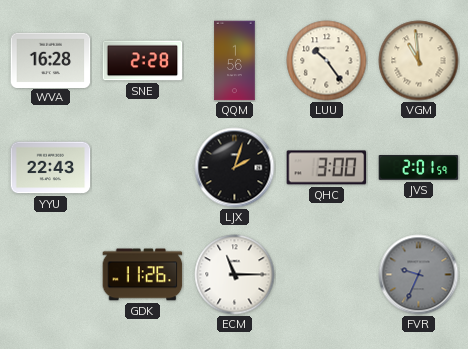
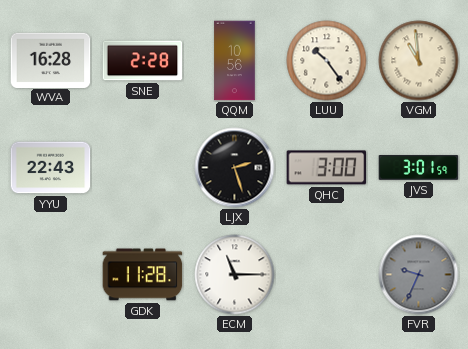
QQM: 1:56 -> 10:56
LJX: 2:03 -> 2:27
JVS: 2:01 -> 3:01
GDK: 11:26 -> 11:28
